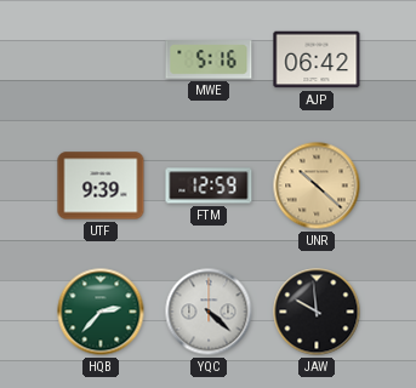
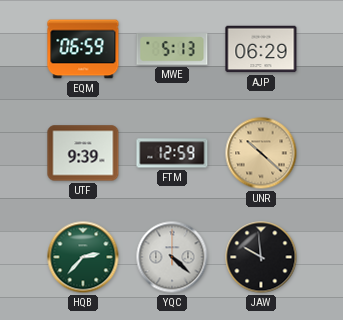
EQM: none -> 06:59
MWE: 5:16 -> 5:13
AJP: 06:42 -> 06:29
